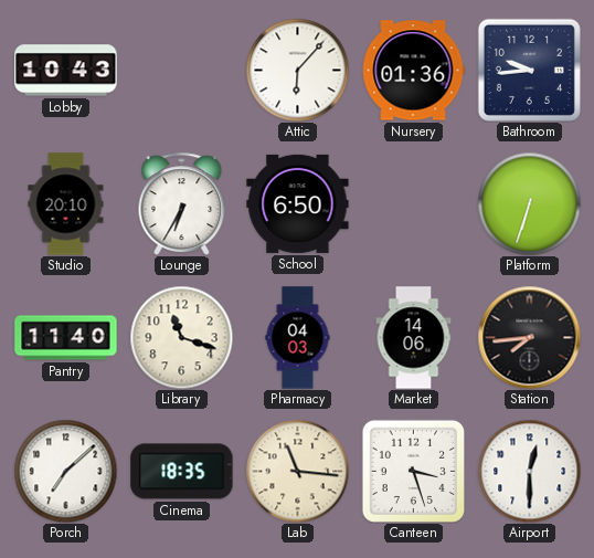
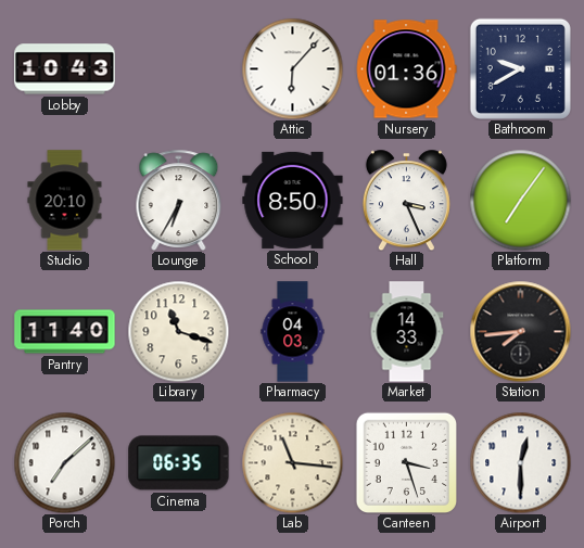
Bathroom: 9:44 -> 9:40
School: 6:50 -> 8:50
Hall: none -> 3:26
Platform: 6:33 -> 7:06
Market: 14:06 -> 14:33
Cinema: 18:35 -> 06:35
